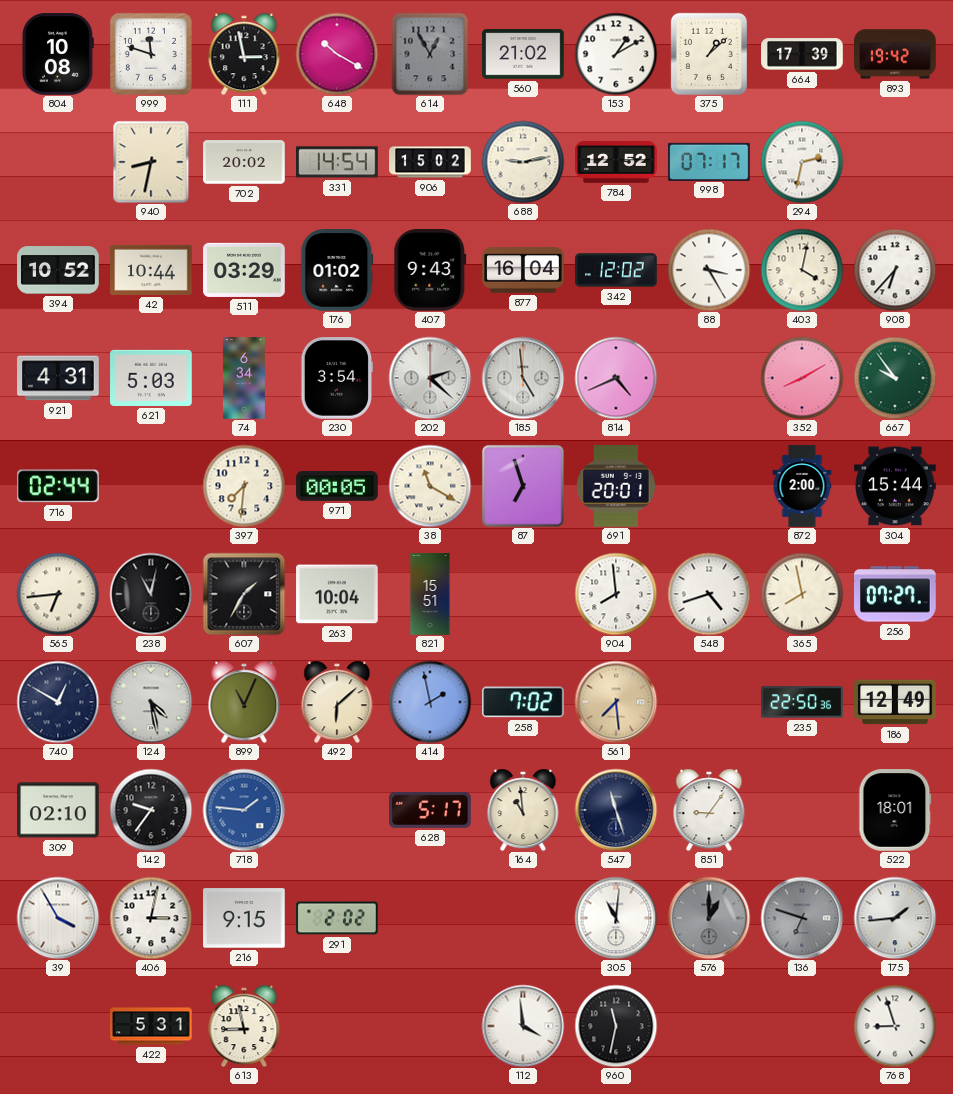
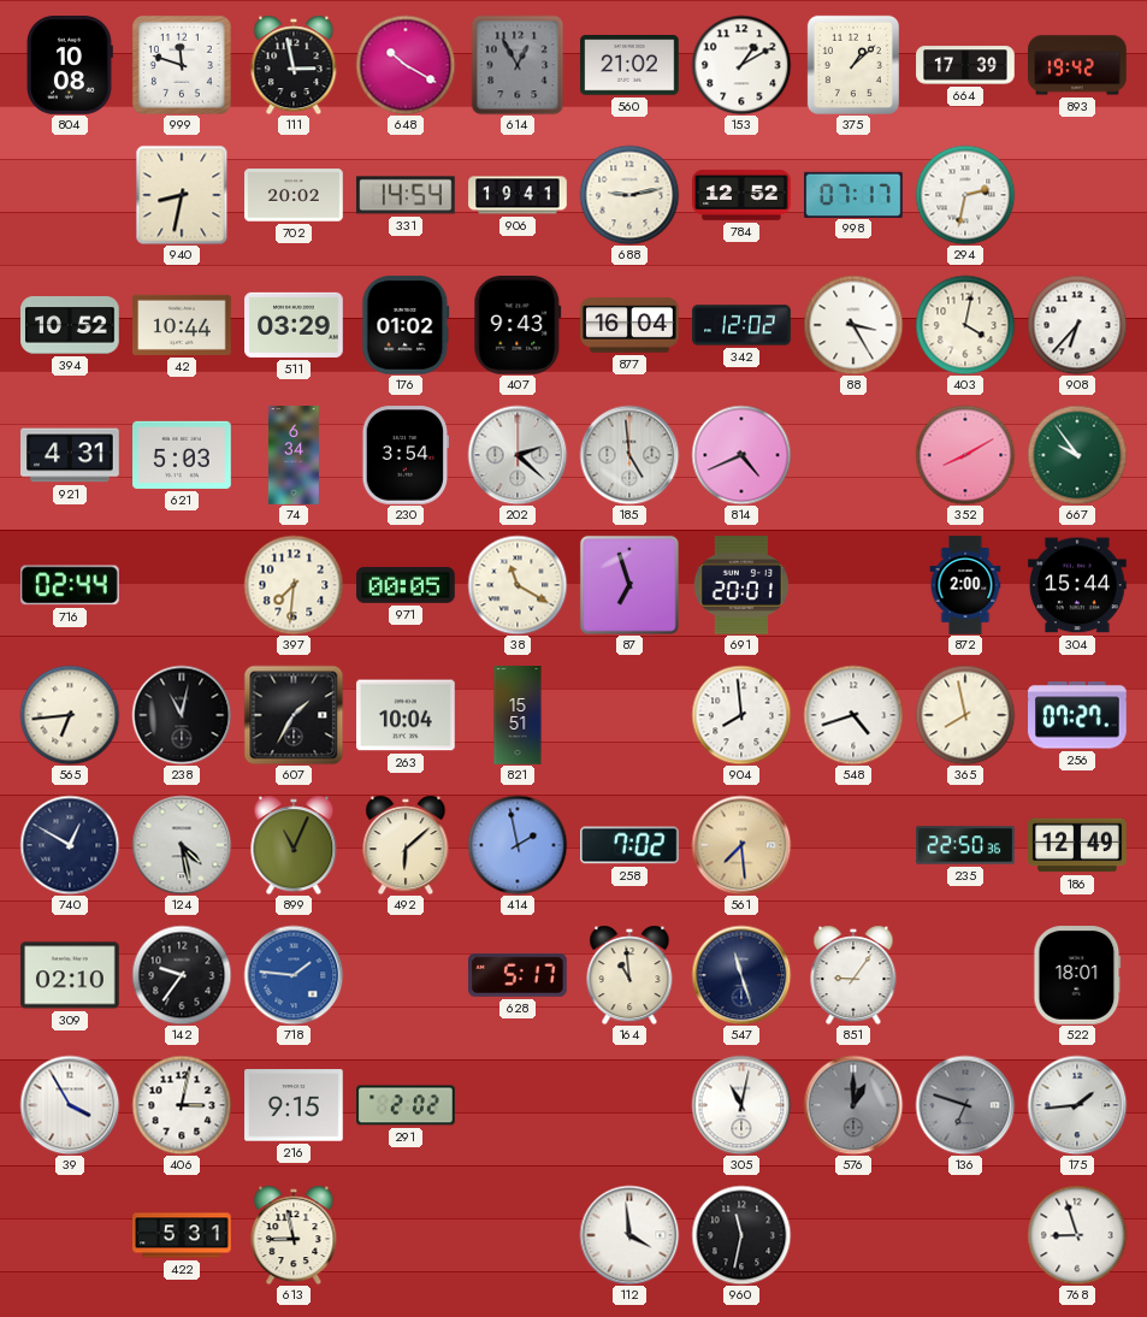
906: 15:02 -> 19:41
305: 11:01 -> 11:02
